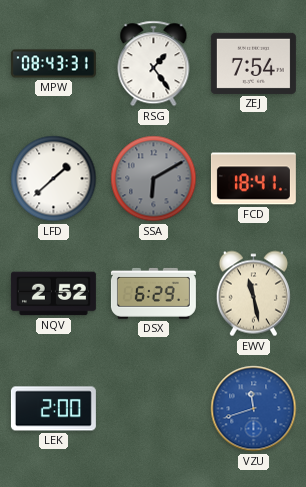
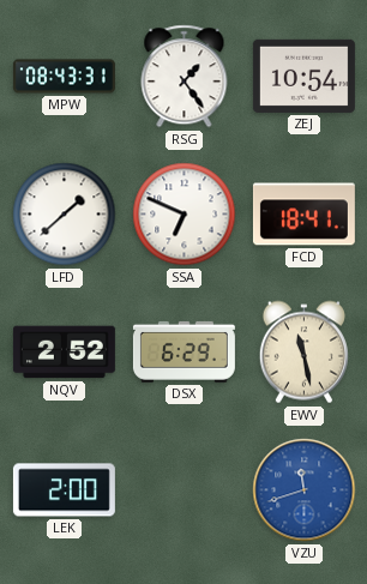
ZEJ: 7:54 -> 10:54
SSA: 6:10 -> 6:49
SSA dial: grey -> white
